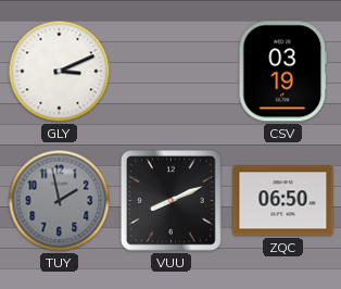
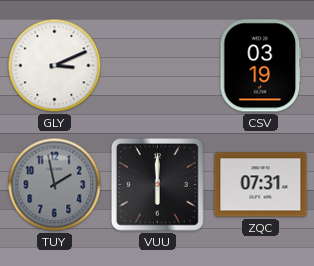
VUU: 8:11 -> 6:00
ZQC: 06:50 -> 07:31
